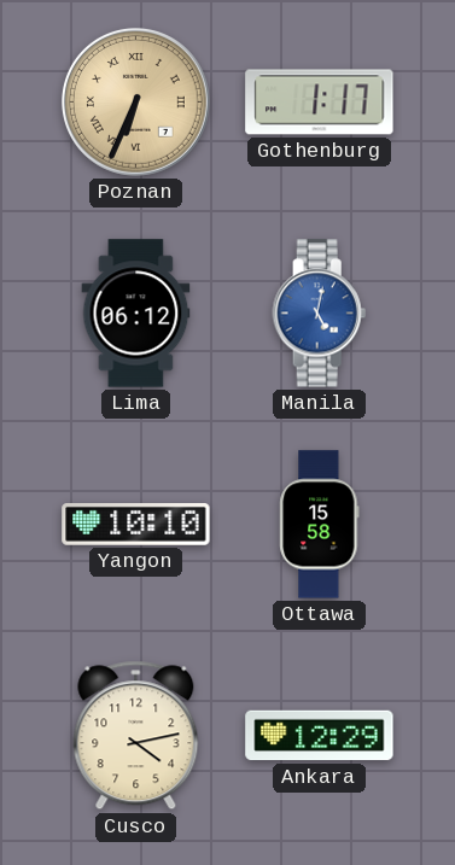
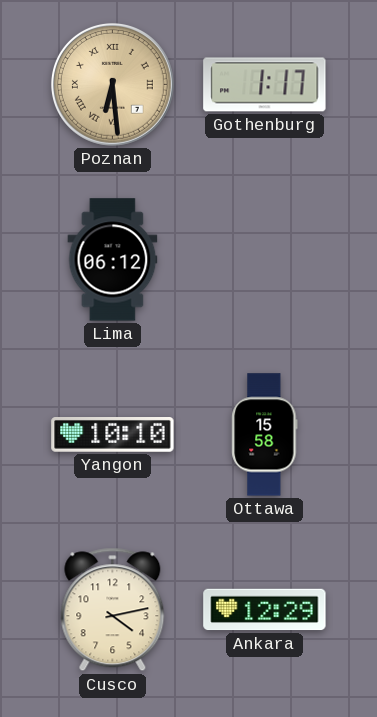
Poznan: 6:34 -> 6:29
Manila: 5:02 -> none
